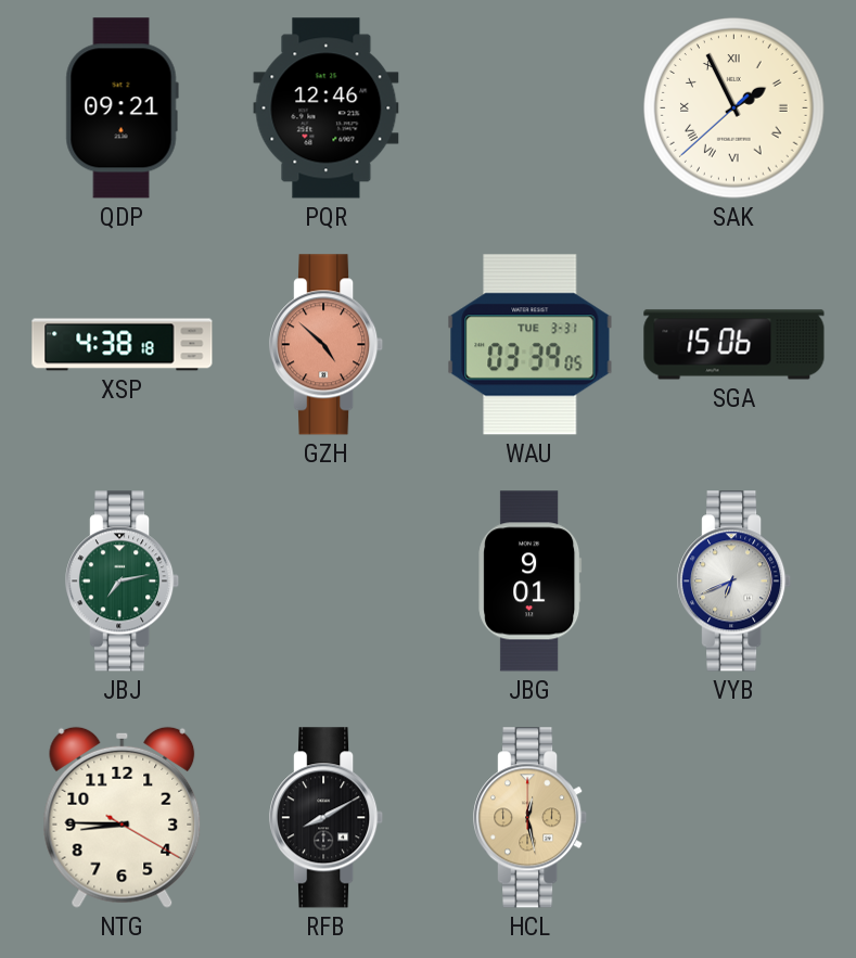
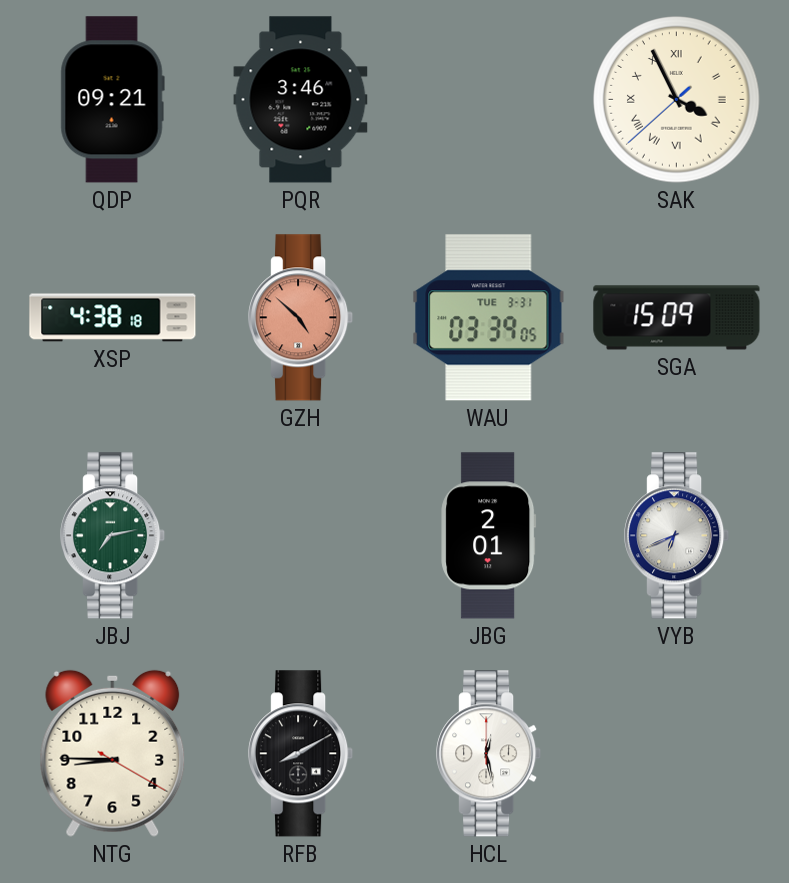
PQR: 12:46 -> 3:46
SAK: 1:55 -> 3:55
SGA: 15:06 -> 15:09
JBG: 9:01 -> 2:01
HCL dial: champagne -> white
